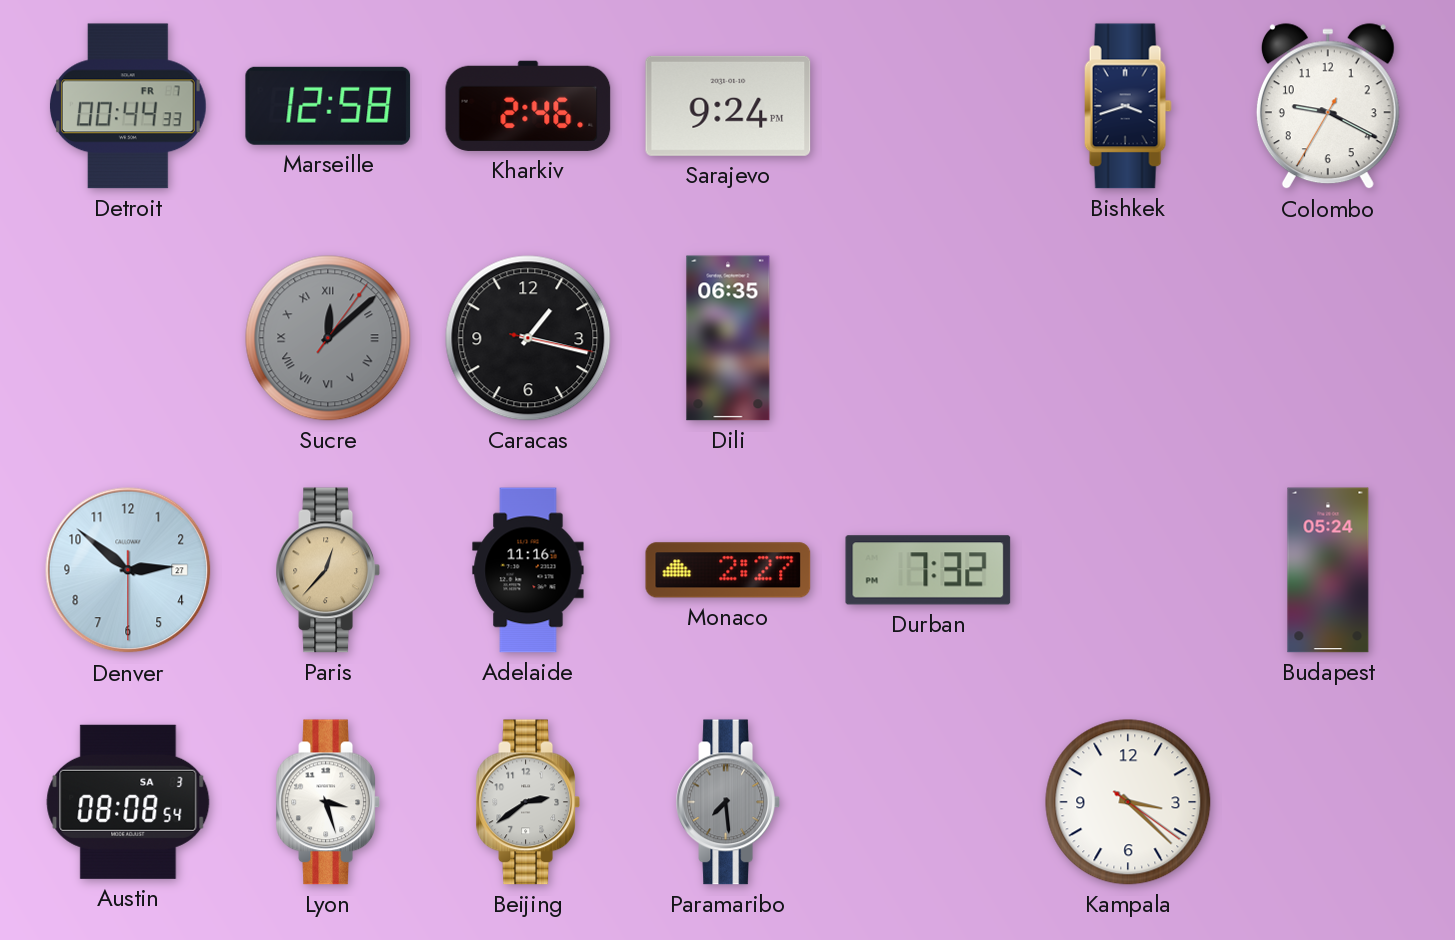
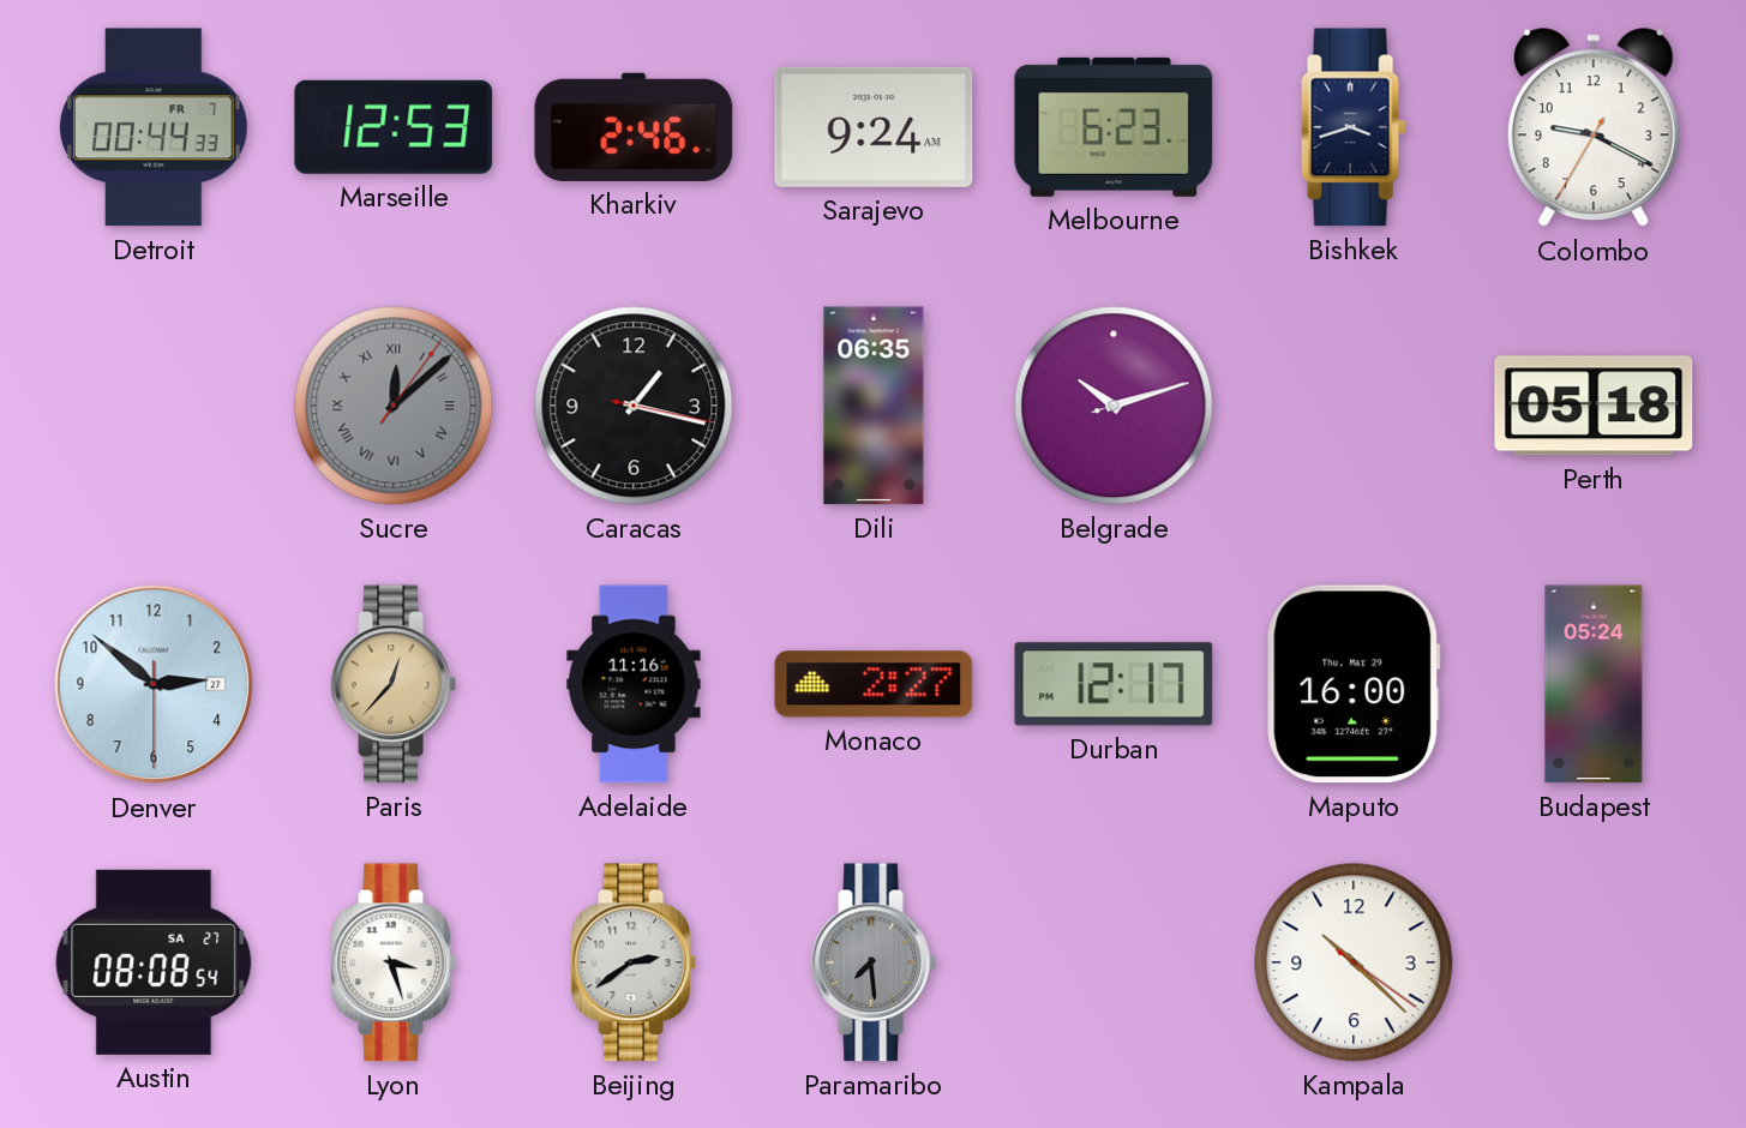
Marseille: 12:58 -> 12:53
Sarajevo: 9:24 PM -> 9:24 AM
Melbourne: none -> 6:23
Belgrade: none -> 10:12
Perth: none -> 05:18
Durban: 7:32 -> 12:17
Maputo: none -> 16:00
Austin date: SA 3 -> SA 27
Kampala: 3:22 -> 10:22
